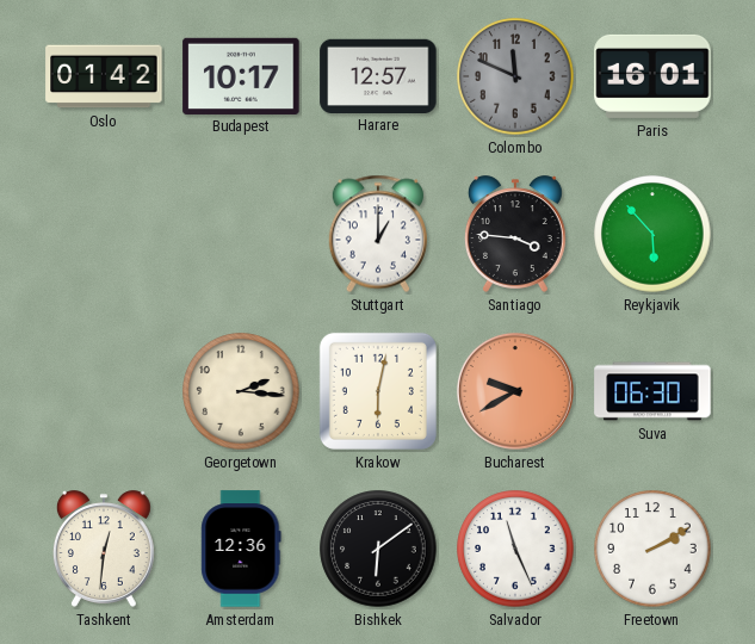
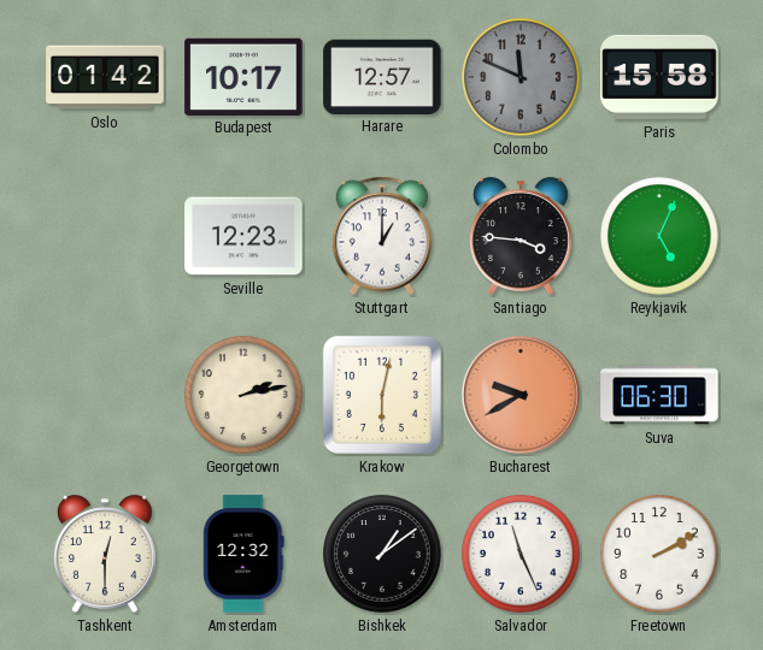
Paris: 16:01 -> 15:58
Seville: none -> 12:23
Reykjavik: 5:53 -> 5:04
Georgetown: 2:16 -> 2:13
Tashkent: 12:31 -> 12:30
Amsterdam: 12:36 -> 12:32
Bishkek: 6:09 -> 1:09
